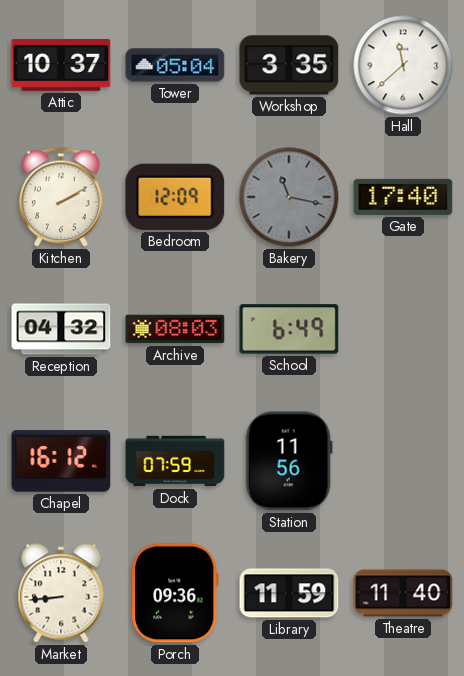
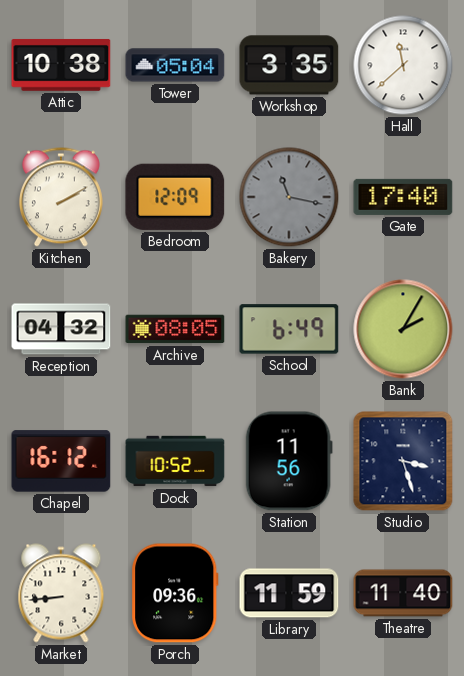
Attic: 10:37 -> 10:38
Archive: 08:03 -> 08:05
Bank: none -> 2:05
Dock: 07:59 -> 10:52
Studio: none -> 3:27
